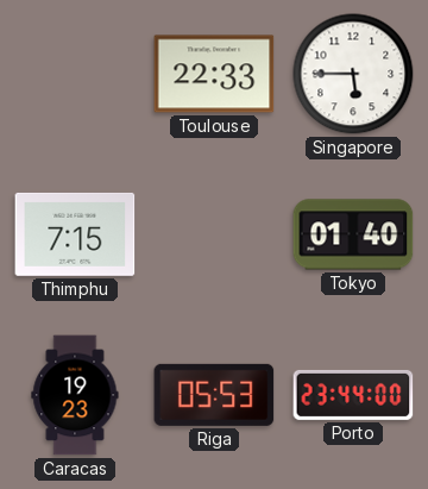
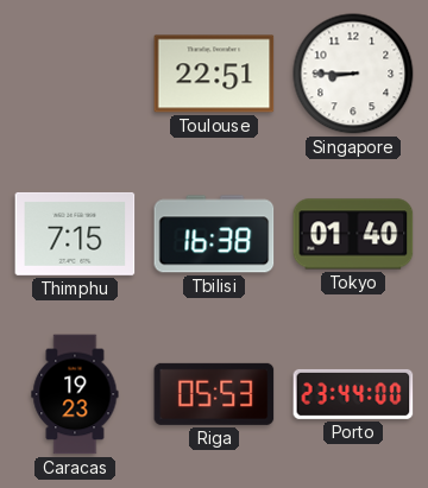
Toulouse: 22:33 -> 22:51
Singapore: 5:45 -> 8:45
Tbilisi: none -> 16:38
